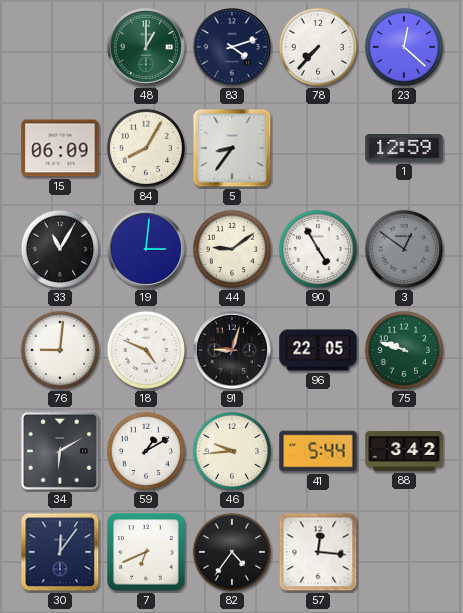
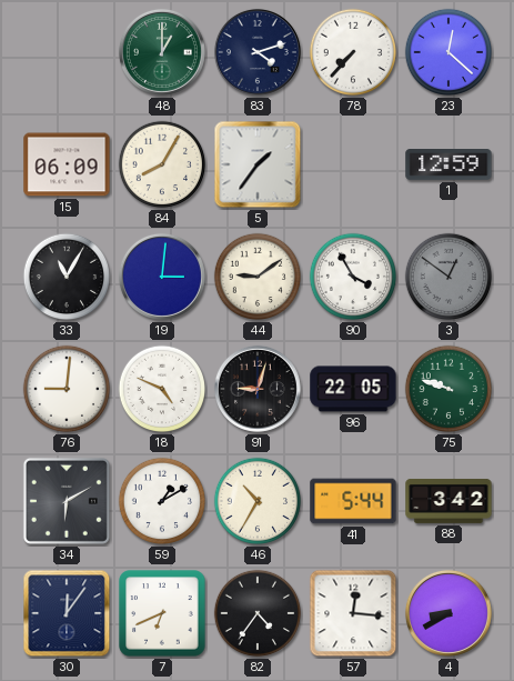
5: 8:36 -> 1:36
90: 4:55 -> 3:55
46: 9:44 -> 10:35
4: none -> 8:40
